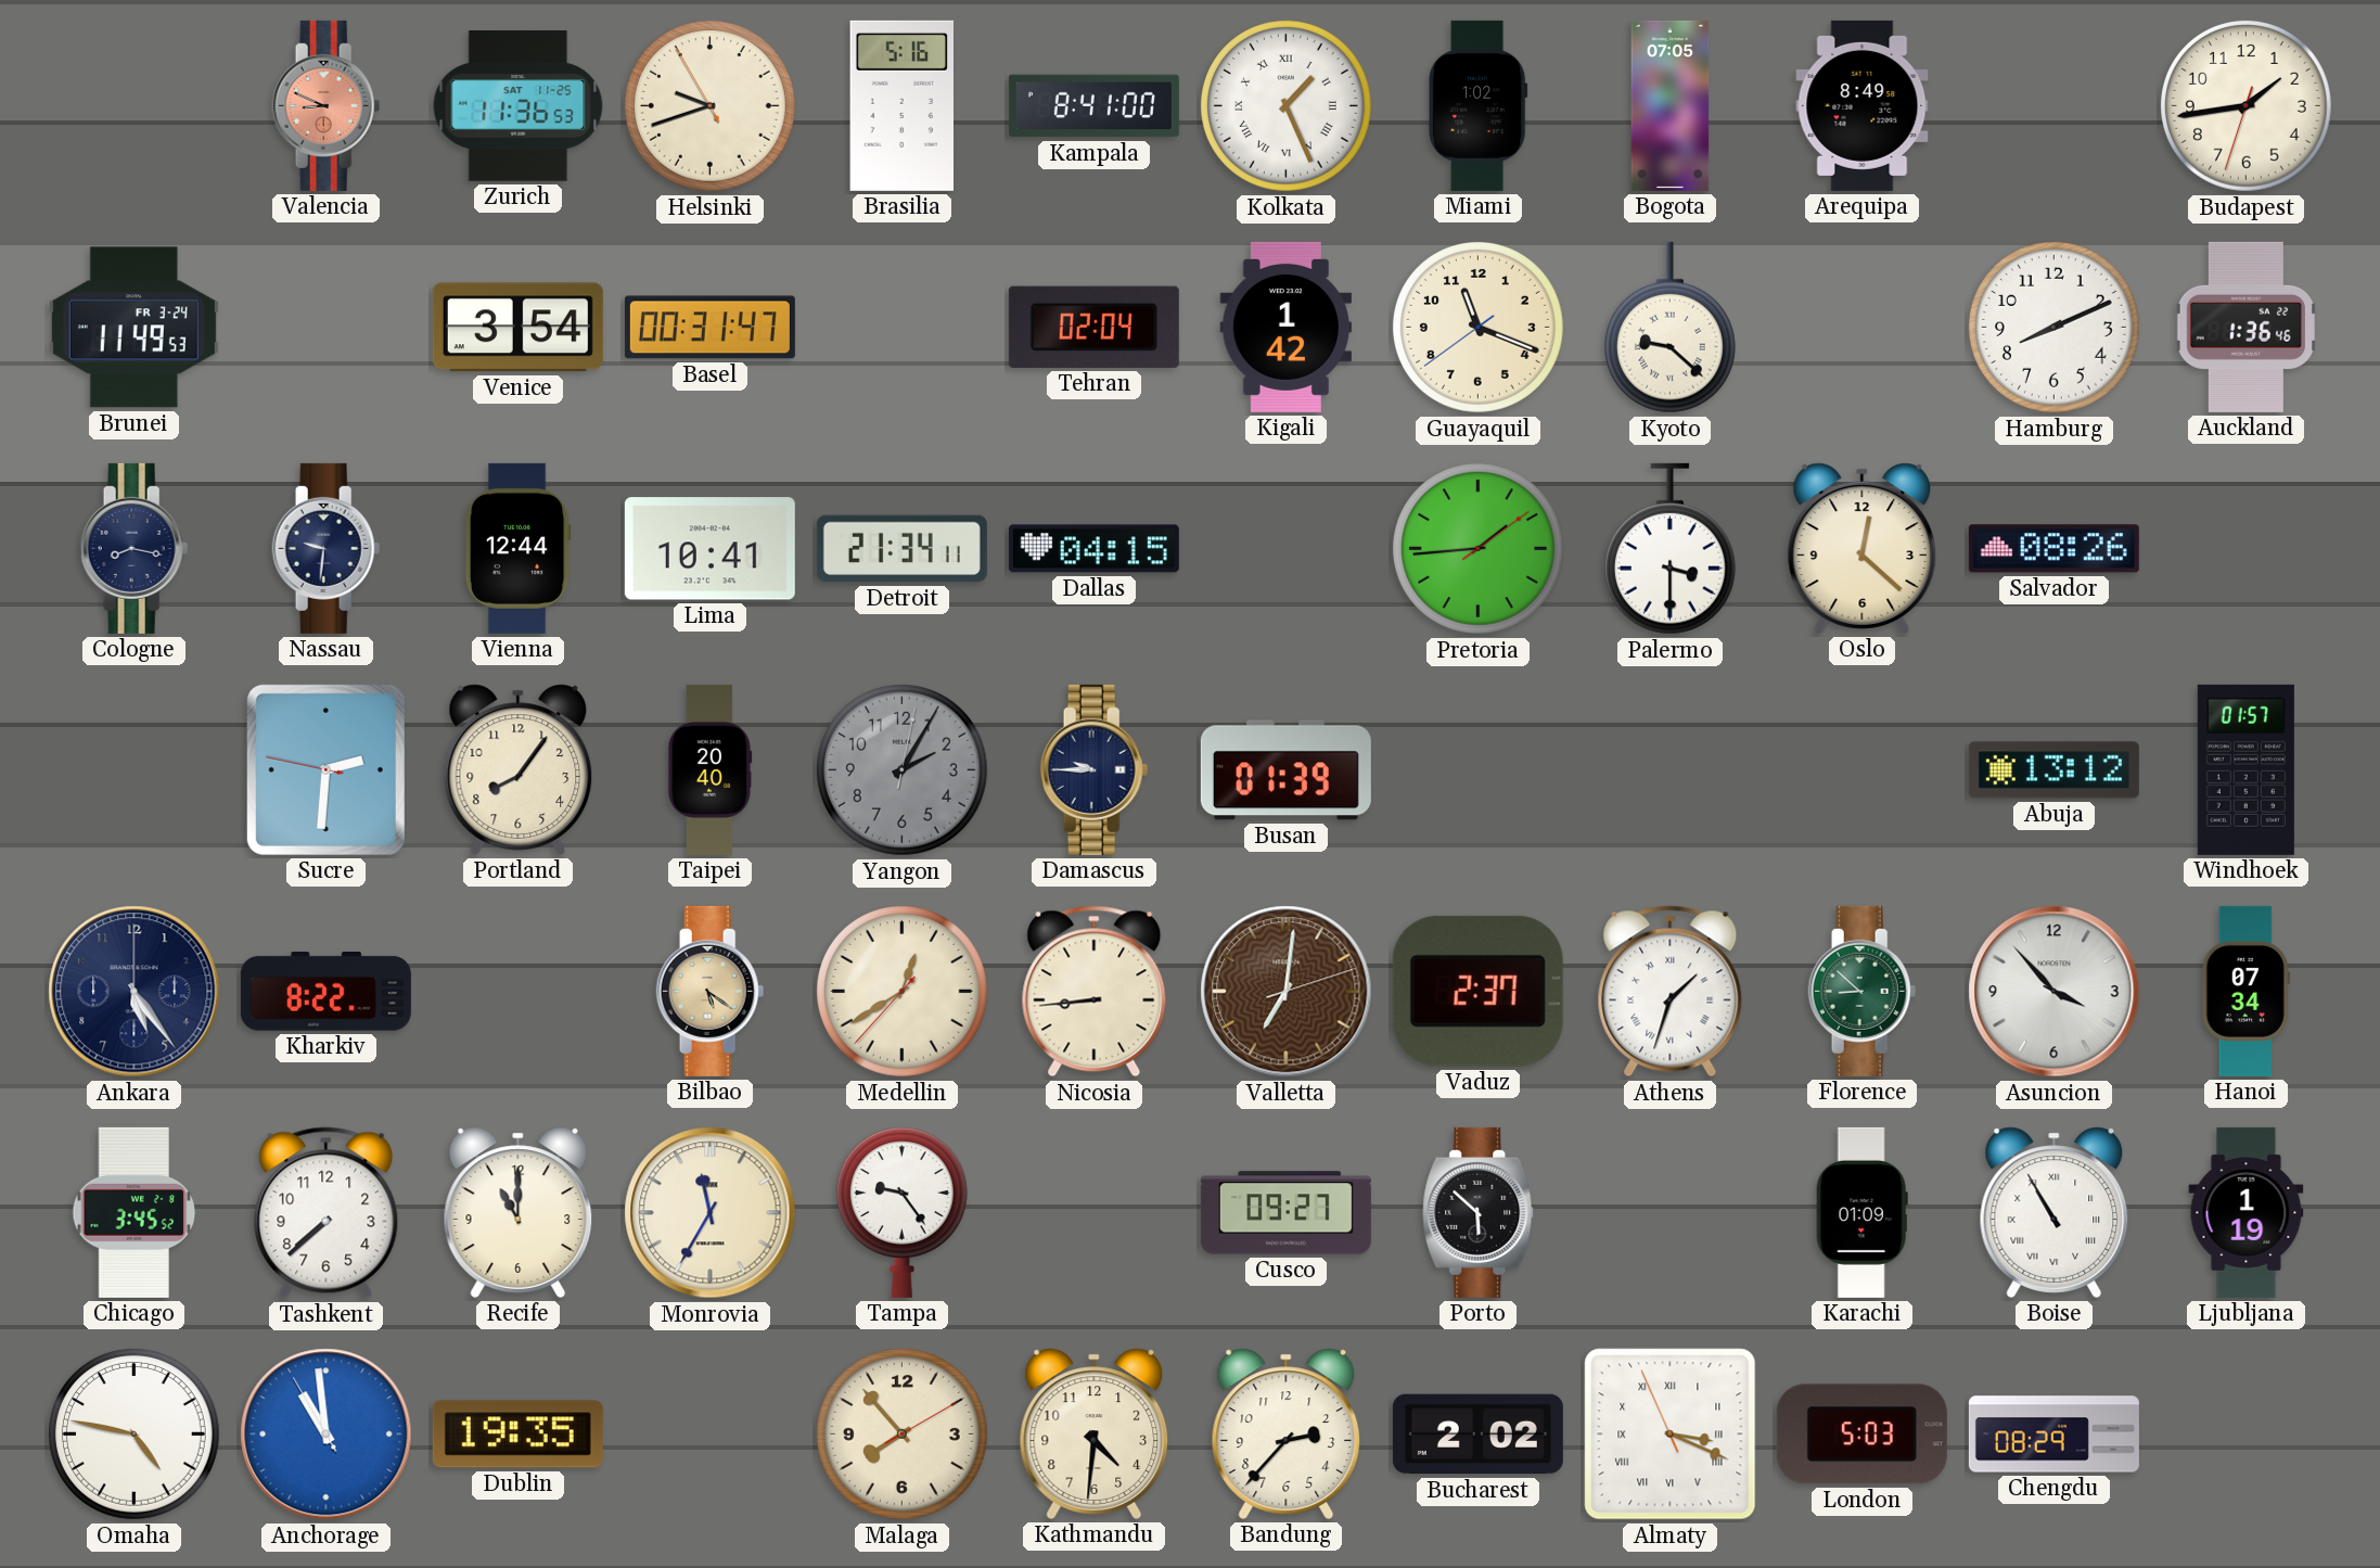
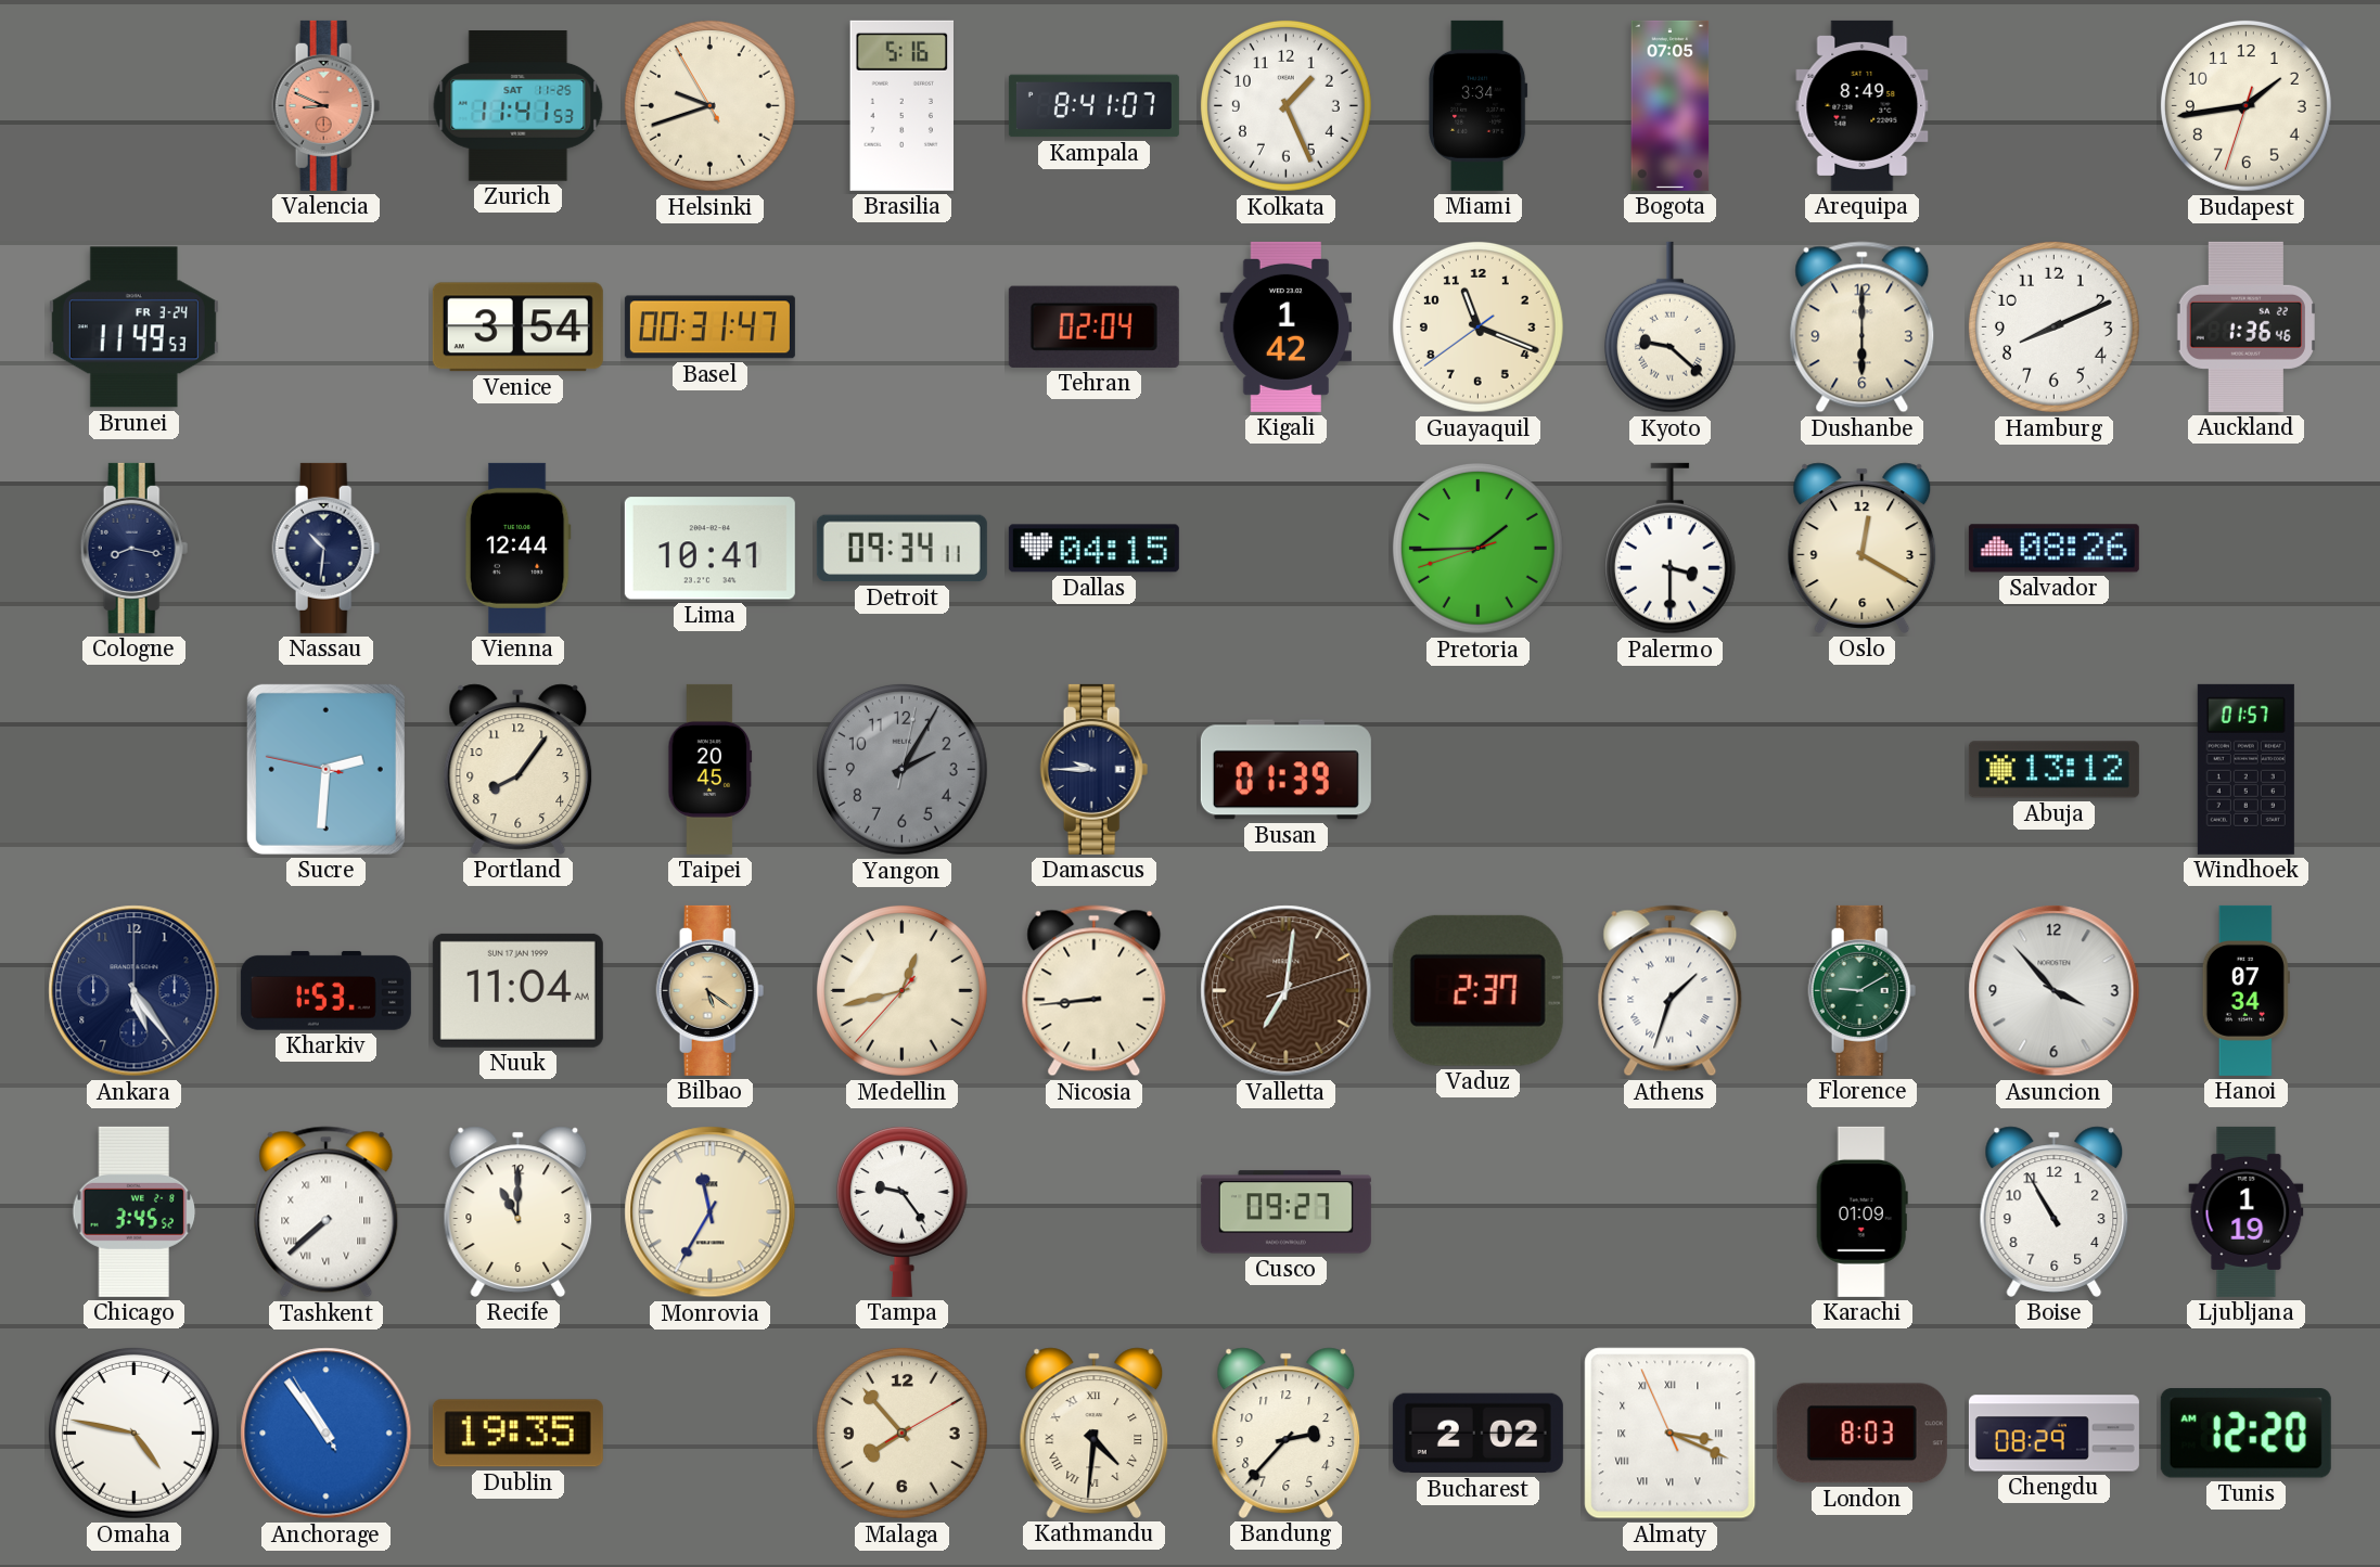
Zurich: 11:36 -> 11:41
Kampala: 8:41:00 -> 8:41:07
Kolkata numerals: Roman -> Arabic
Miami: 1:02 -> 3:34
Dushanbe: none -> 6:00
Nassau: 9:31 -> 10:31
Detroit: 21:34 -> 09:34
Pretoria: 1:44:09 -> 1:44:42
Oslo: 12:22 -> 12:20
Taipei: 20:40 -> 20:45
Kharkiv: 8:22 -> 1:53
Nuuk: none -> 11:04
Medellin: 12:39 -> 12:42
Florence: 8:52 -> 9:10
Tashkent numerals: Arabic -> Roman
Porto: 5:52 -> none
Boise numerals: Roman -> Arabic
Anchorage: 10:58 -> 10:53
Kathmandu numerals: Arabic -> Roman
London: 5:03 -> 8:03
Tunis: none -> 12:20
